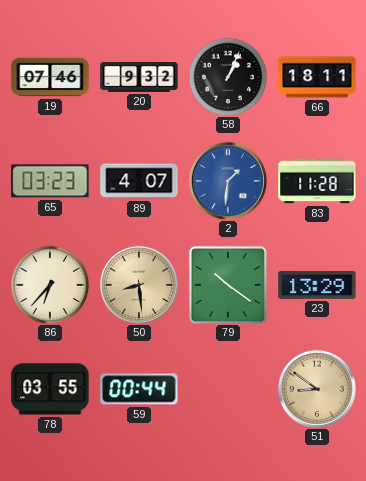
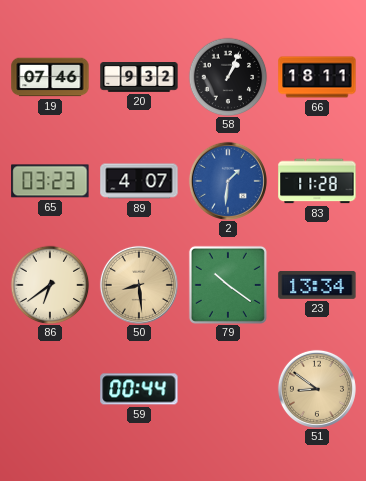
86: 6:37 -> 6:39
23: 13:29 -> 13:34
78: 03:55 -> none
